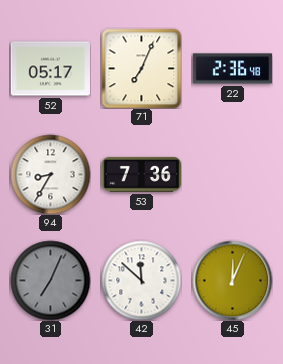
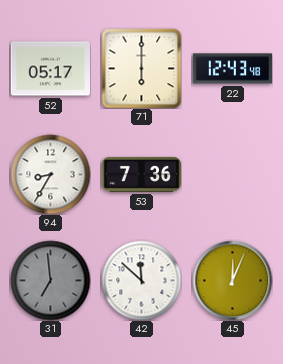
71: 7:04 -> 6:00
22: 2:36 -> 12:43
31: 7:04 -> 6:59
